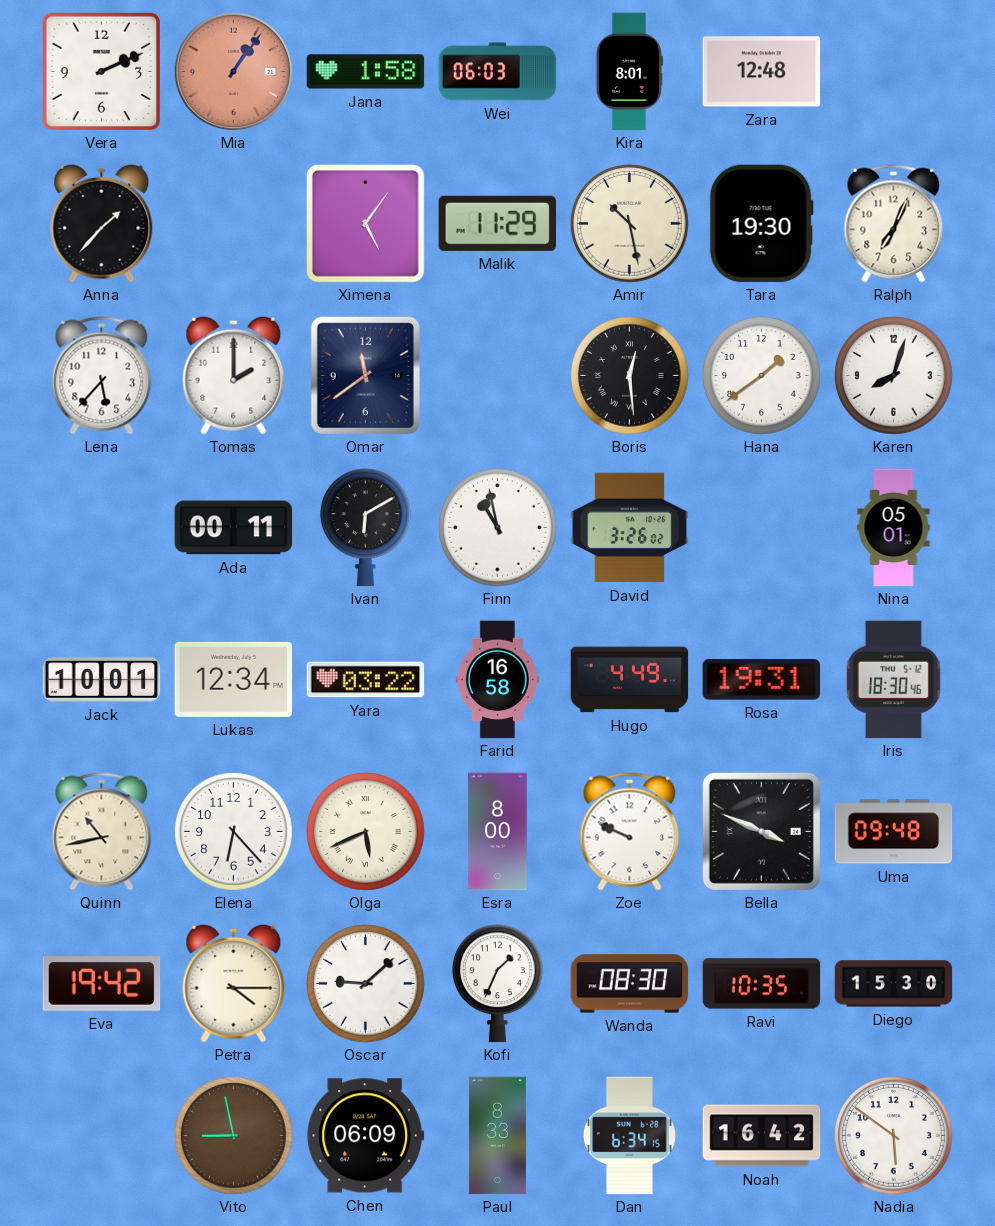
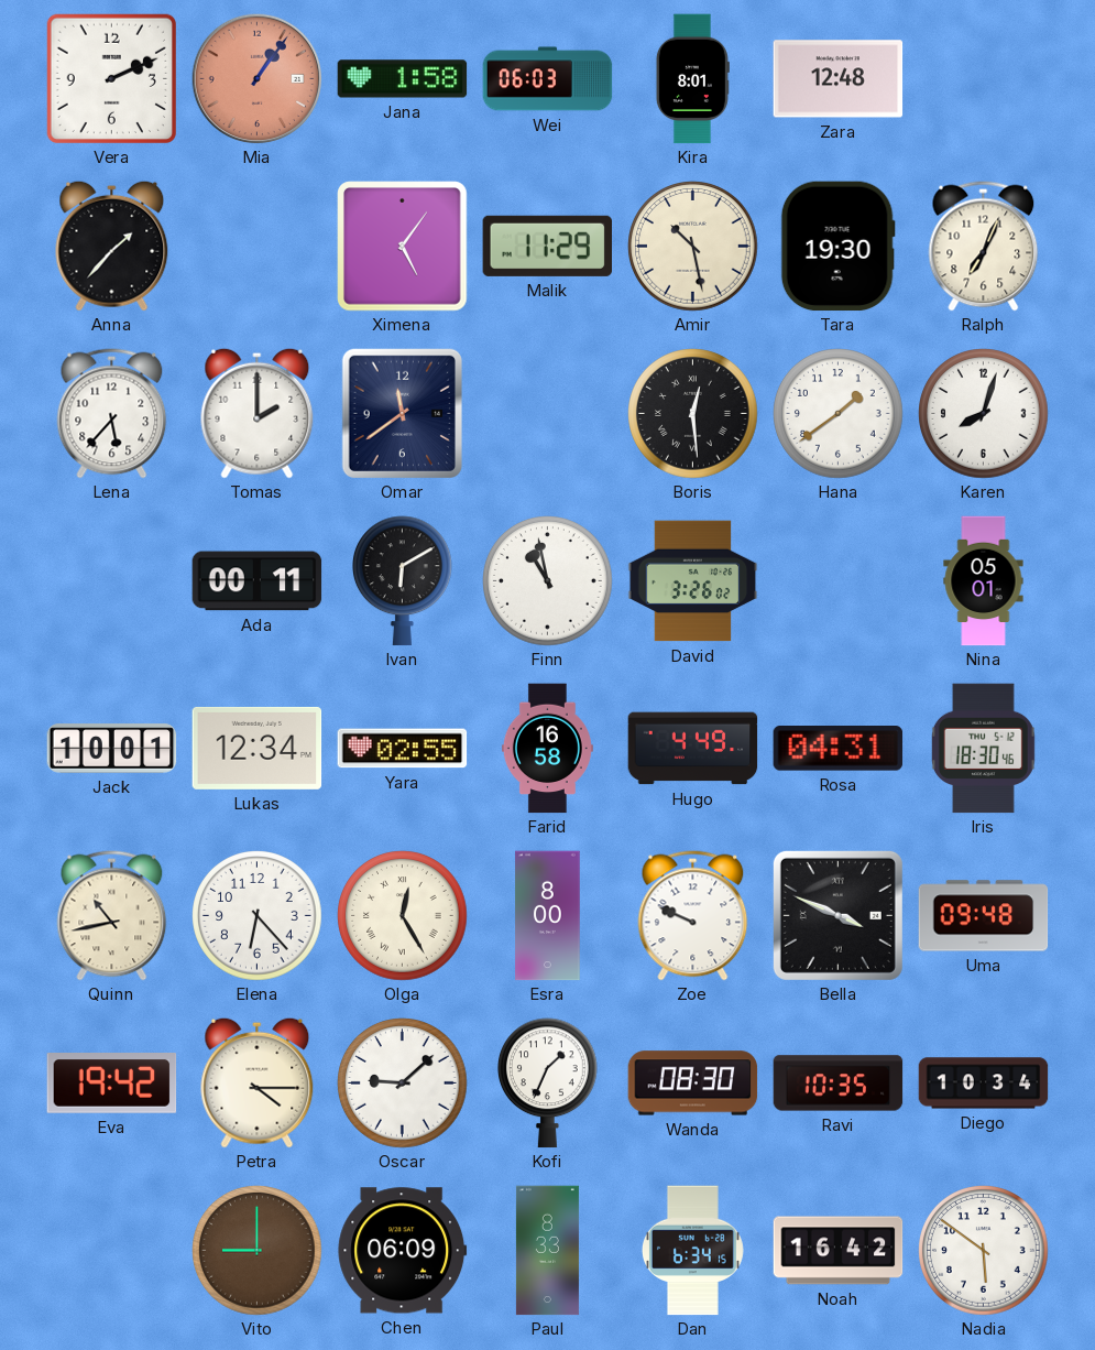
Yara: 03:22 -> 02:55
Rosa: 19:31 -> 04:31
Olga: 5:41 -> 12:25
Diego: 15:30 -> 10:34
Vito: 8:58 -> 9:00
